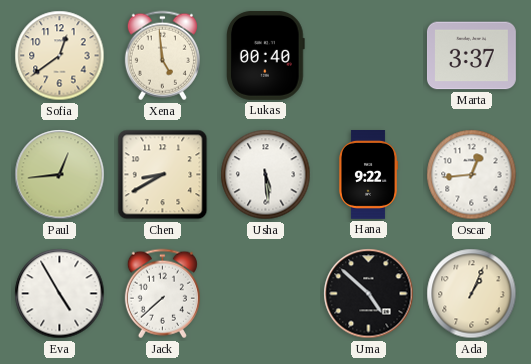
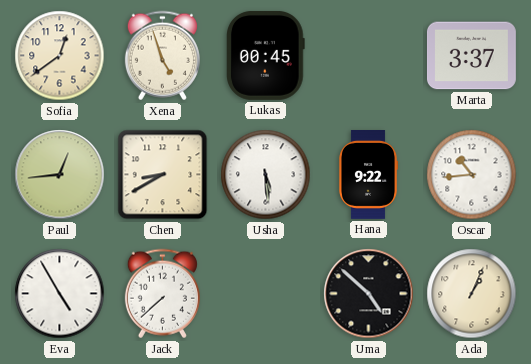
Xena: 4:59 -> 4:57
Lukas: 00:40 -> 00:45
Oscar: 12:44 -> 10:44
